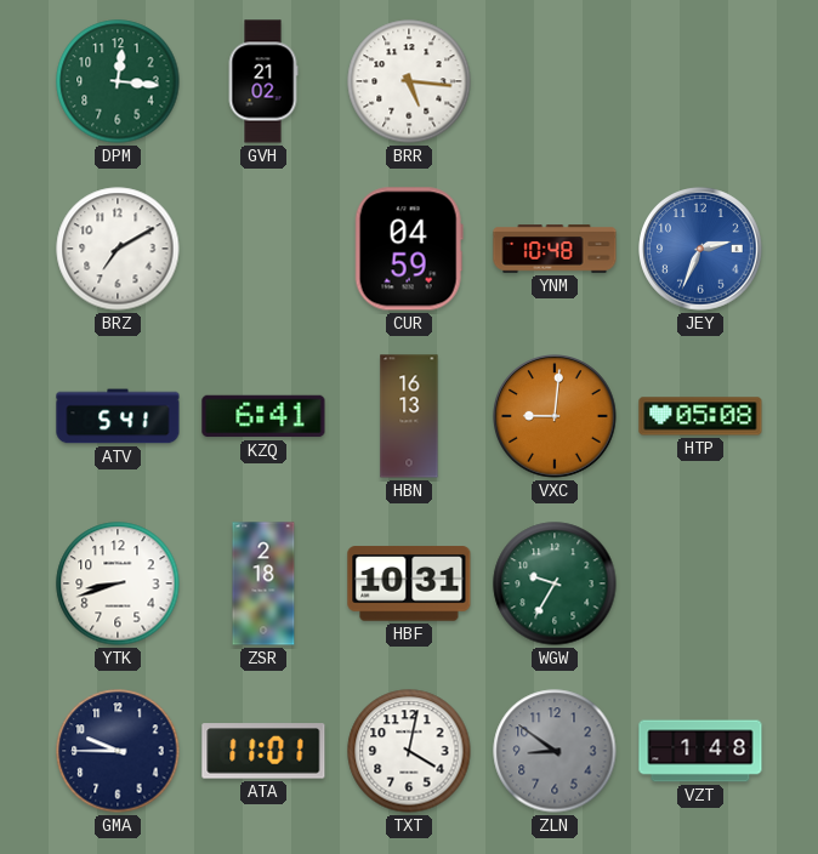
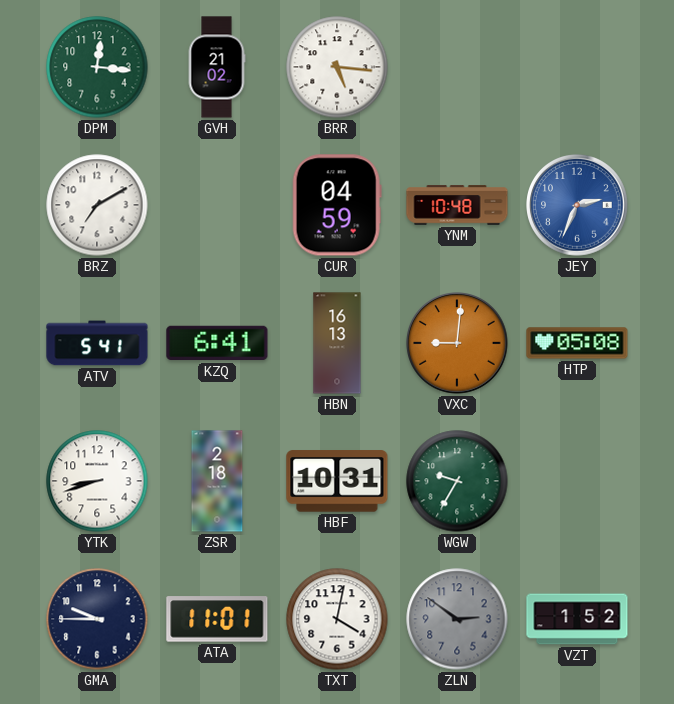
ZLN: 8:51 -> 2:51
VZT: 1:48 -> 1:52
